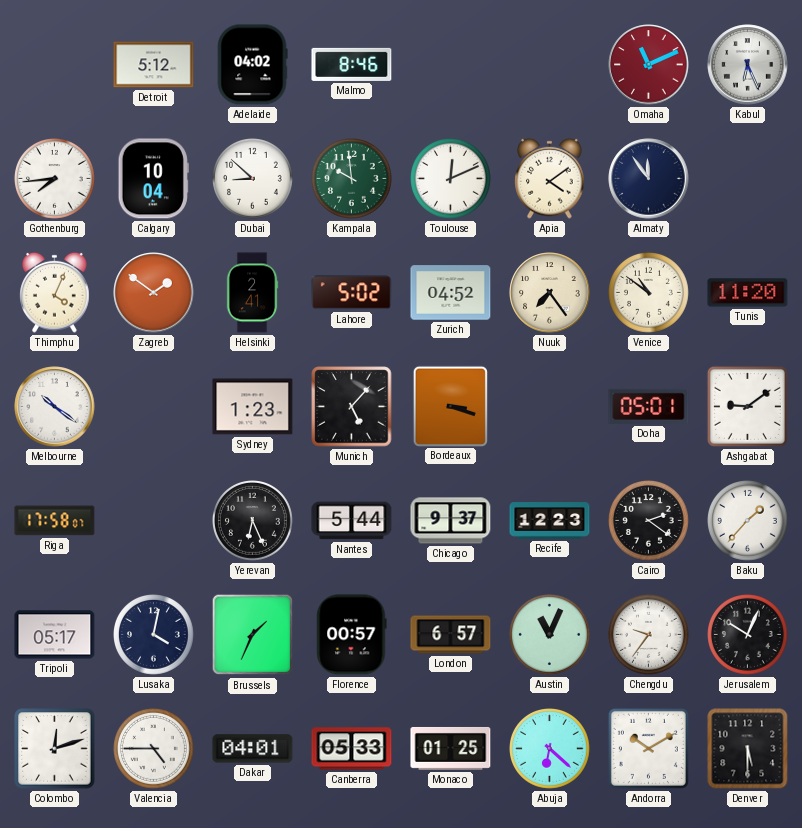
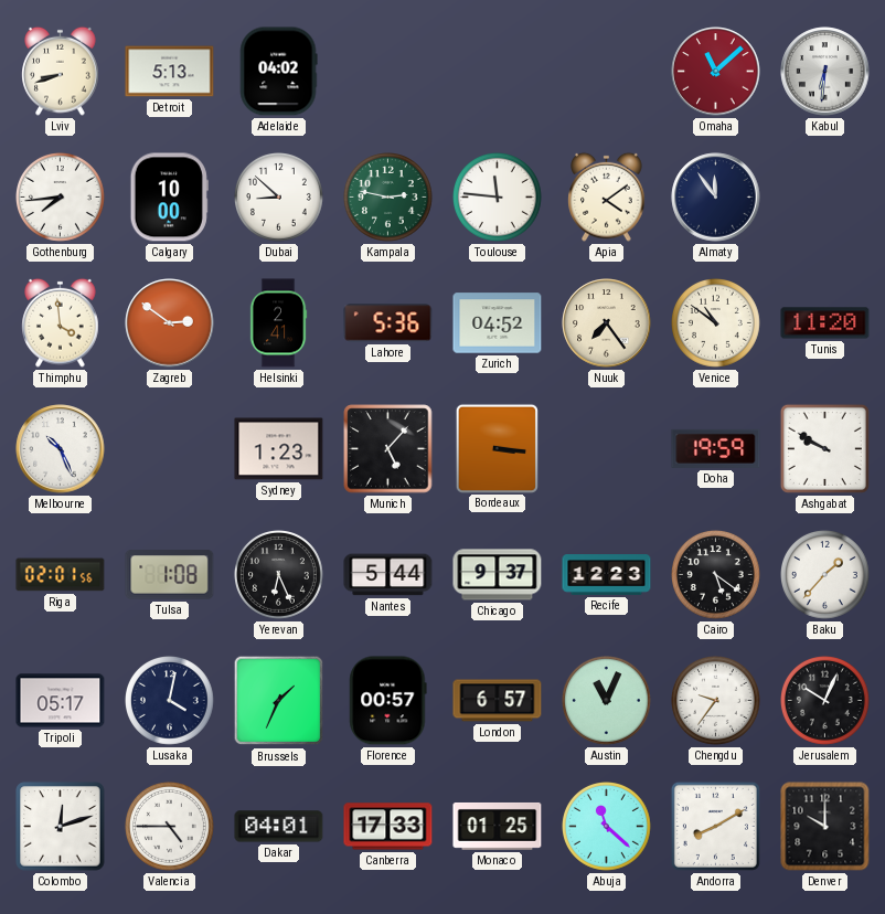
Lviv: none -> 8:42
Detroit: 5:12 -> 5:13
Malmo: 8:46 -> none
Omaha: 11:11 -> 11:08
Kabul: 6:26 -> 6:31
Calgary: 10:04 -> 10:00
Kampala: 9:59 -> 2:47
Toulouse: 12:11 -> 11:46
Thimphu: 4:04 -> 3:59
Zagreb: 1:51 -> 2:51
Lahore: 5:02 -> 5:36
Melbourne: 10:21 -> 10:26
Bordeaux: 3:18 -> 3:16
Doha: 05:01 -> 19:59
Ashgabat: 9:09 -> 9:50
Riga: 17:58 -> 02:01
Tulsa: none -> 1:08
Cairo: 2:21 -> 5:21
Canberra: 05:33 -> 17:33
Abuja: 6:22 -> 11:22
Andorra: 10:10 -> 8:10
Denver: 5:30 -> 10:00
